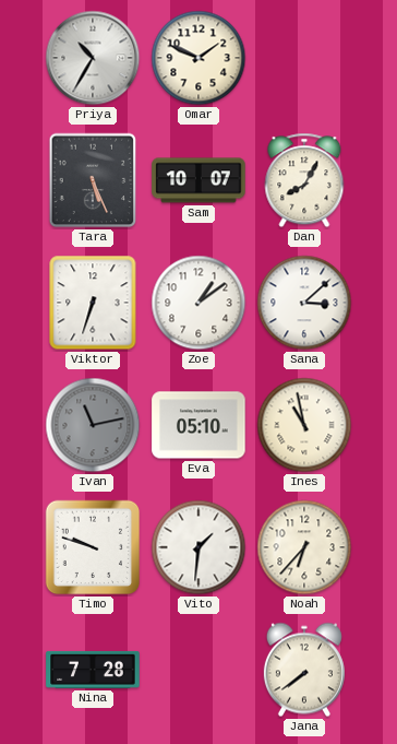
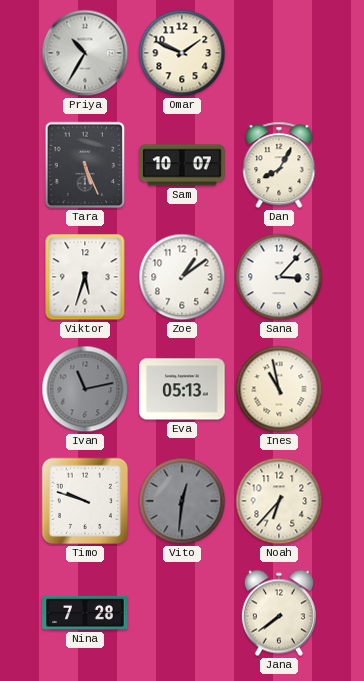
Viktor: 6:33 -> 5:33
Sana: 3:08 -> 3:07
Eva: 05:10 -> 05:13
Vito: 1:31 -> 12:31
Vito dial: white -> grey
